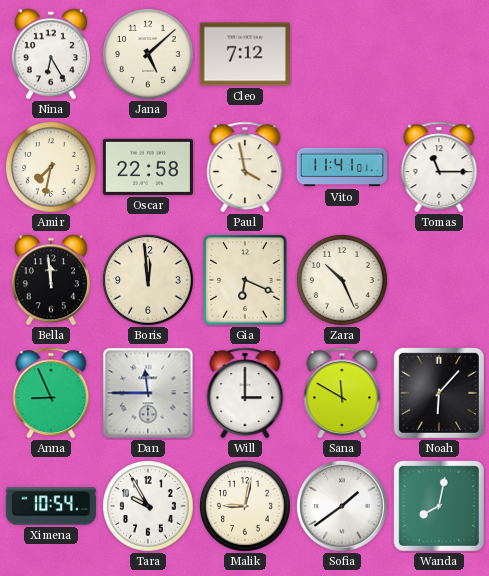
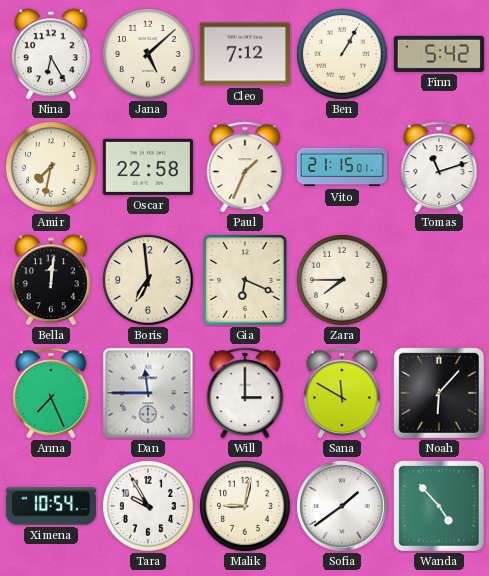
Ben: none -> 1:05
Finn: none -> 5:42
Paul: 3:58 -> 1:34
Vito: 11:41 -> 21:15
Tomas: 11:15 -> 11:12
Bella: 11:59 -> 12:01
Boris: 11:59 -> 6:59
Zara: 10:26 -> 7:45
Anna: 8:56 -> 7:26
Wanda: 8:02 -> 4:53
